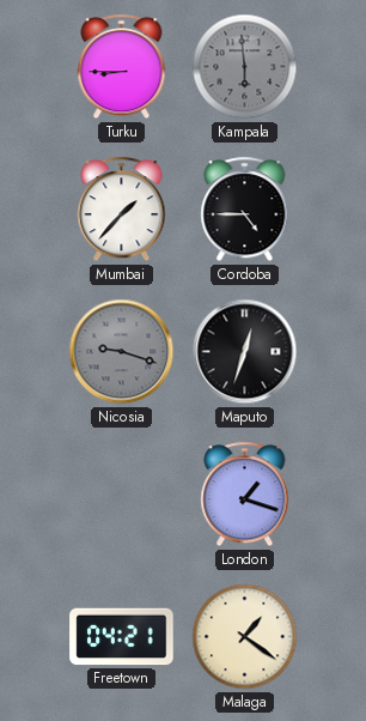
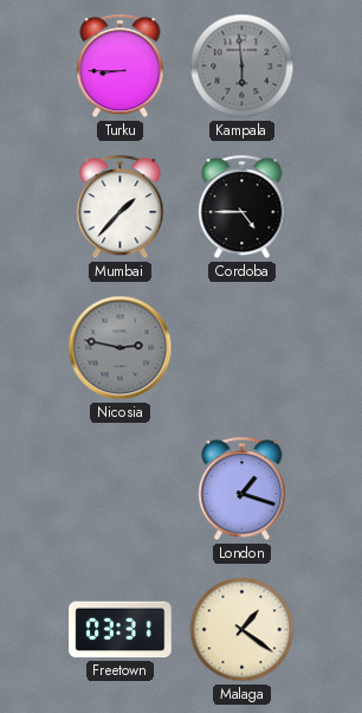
Nicosia: 9:18 -> 2:47
Maputo: 12:33 -> none
Freetown: 04:21 -> 03:31
